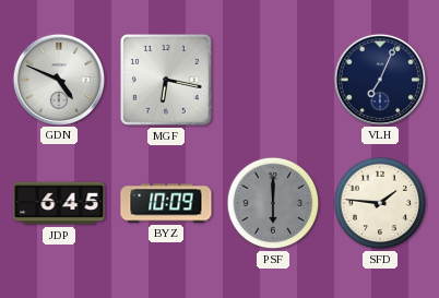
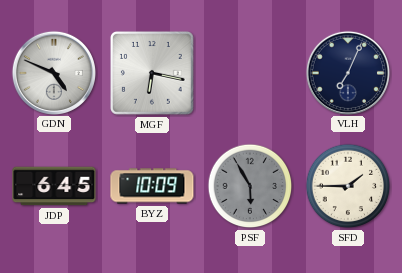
PSF: 6:00 -> 5:55
SFD: 1:46 -> 1:45
